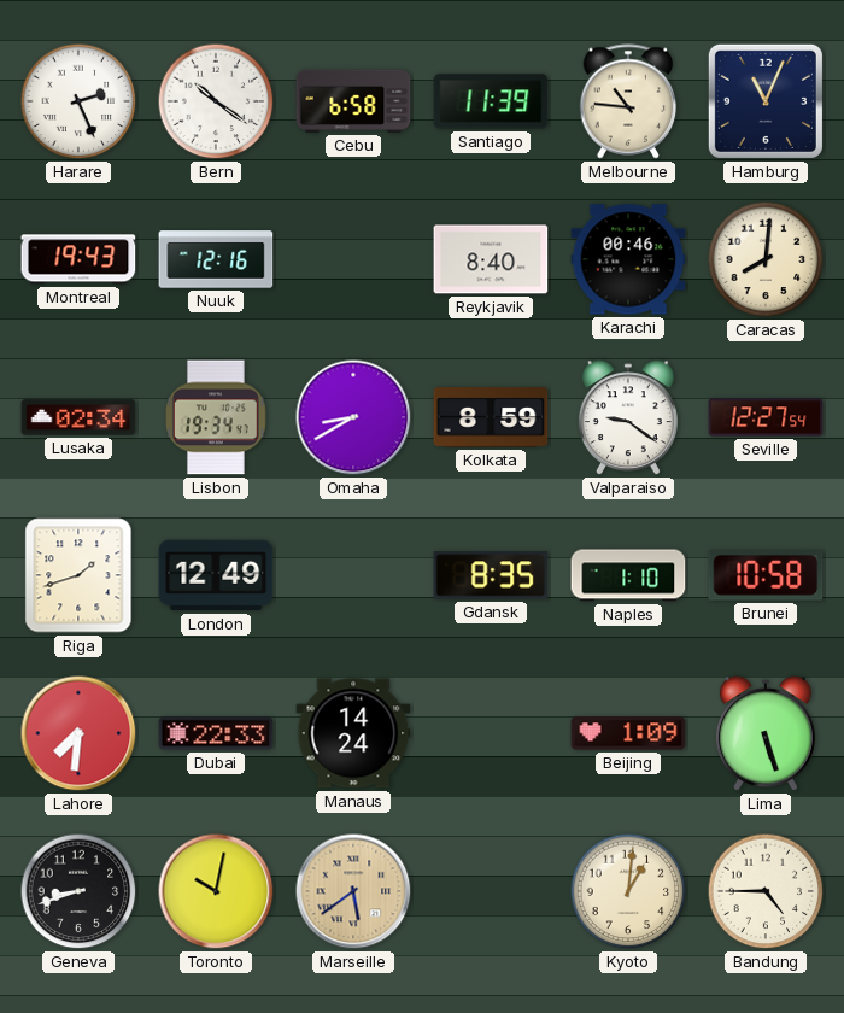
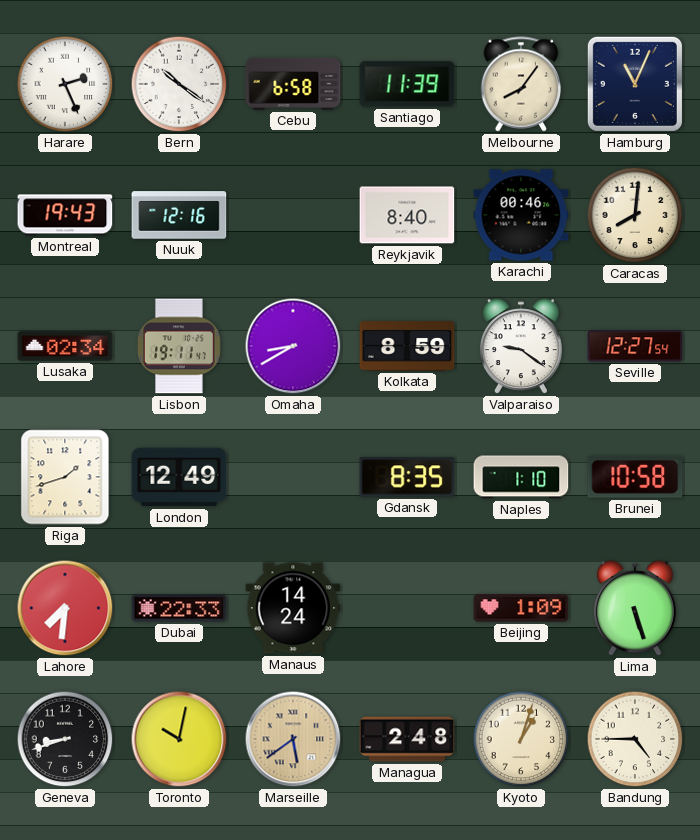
Melbourne: 10:46 -> 8:06
Lisbon: 19:34 -> 19:11
Managua: none -> 2:48
Kyoto: 1:01 -> 1:03
